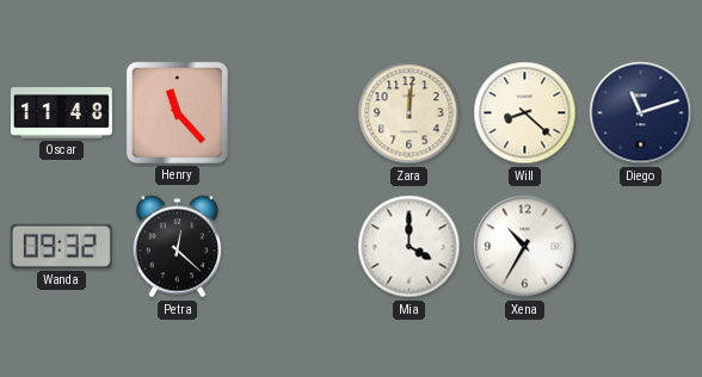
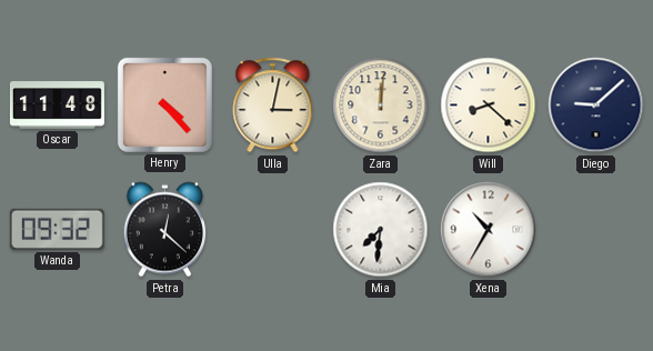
Henry: 11:23 -> 4:23
Ulla: none -> 3:02
Diego: 11:12 -> 9:08
Mia: 4:00 -> 7:31
